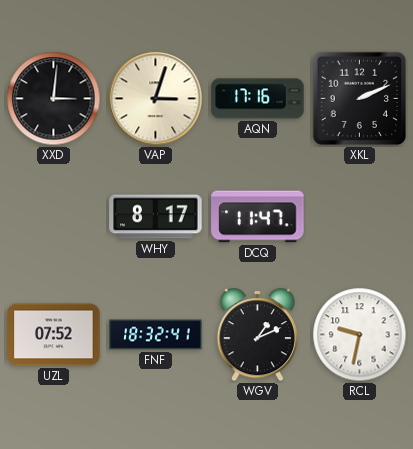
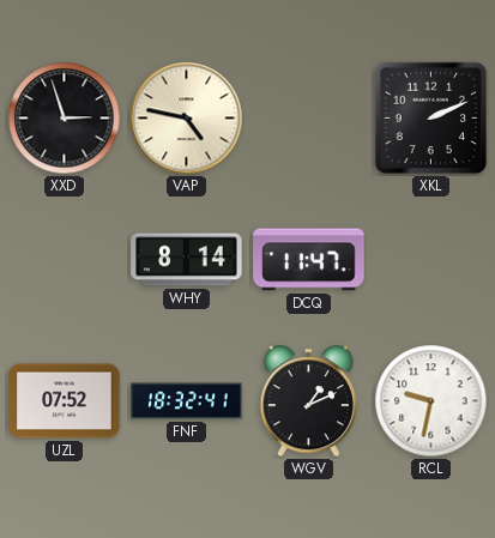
XXD: 3:01 -> 2:57
VAP: 3:03 -> 4:47
AQN: 17:16 -> none
WHY: 8:17 -> 8:14
